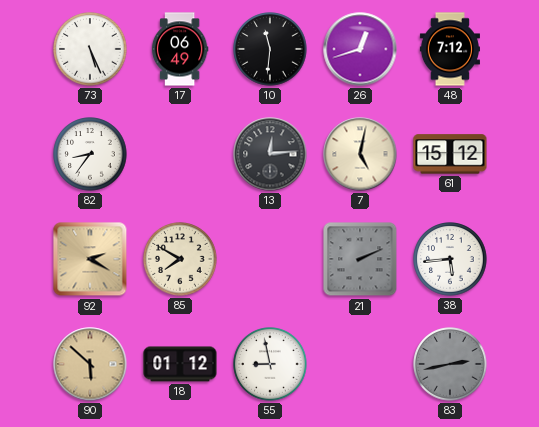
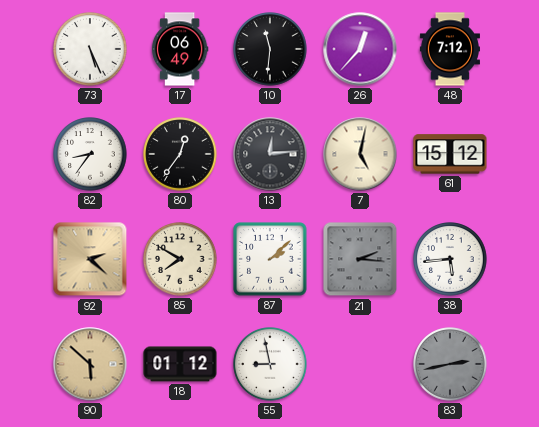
26: 12:42 -> 12:37
80: none -> 12:36
92: 2:20 -> 2:22
87: none -> 2:08
21: 2:11 -> 2:16
